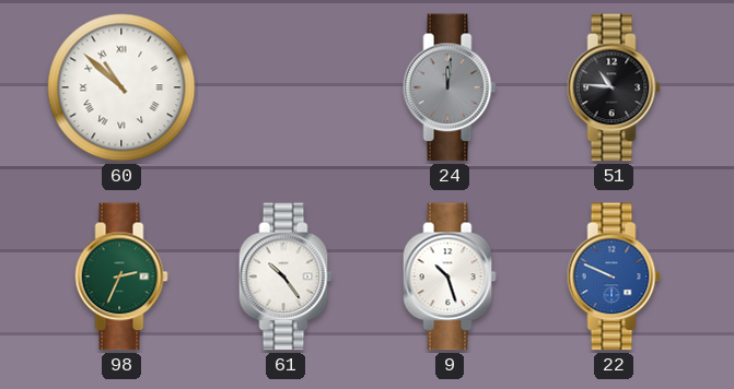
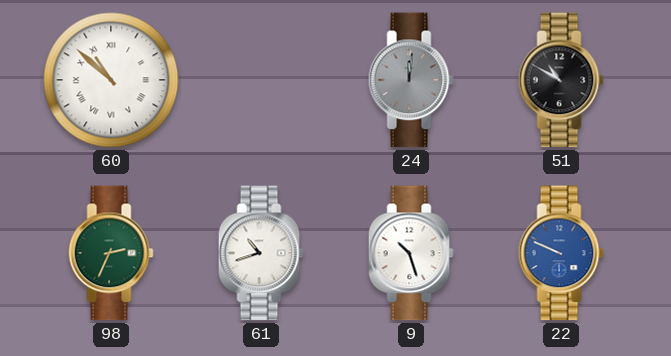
51: 10:46 -> 10:50
61: 10:24 -> 10:42
